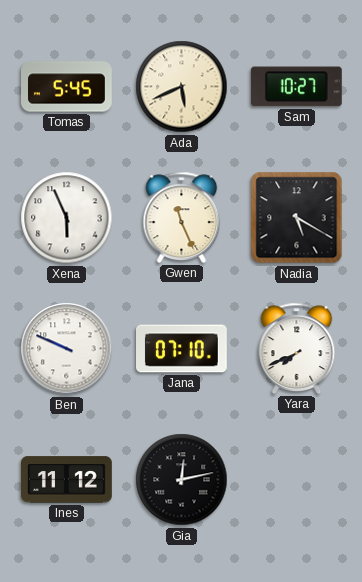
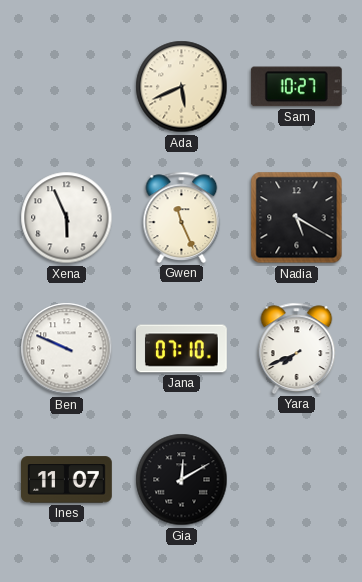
Tomas: 5:45 -> none
Ines: 11:12 -> 11:07
Gia: 12:13 -> 12:10
